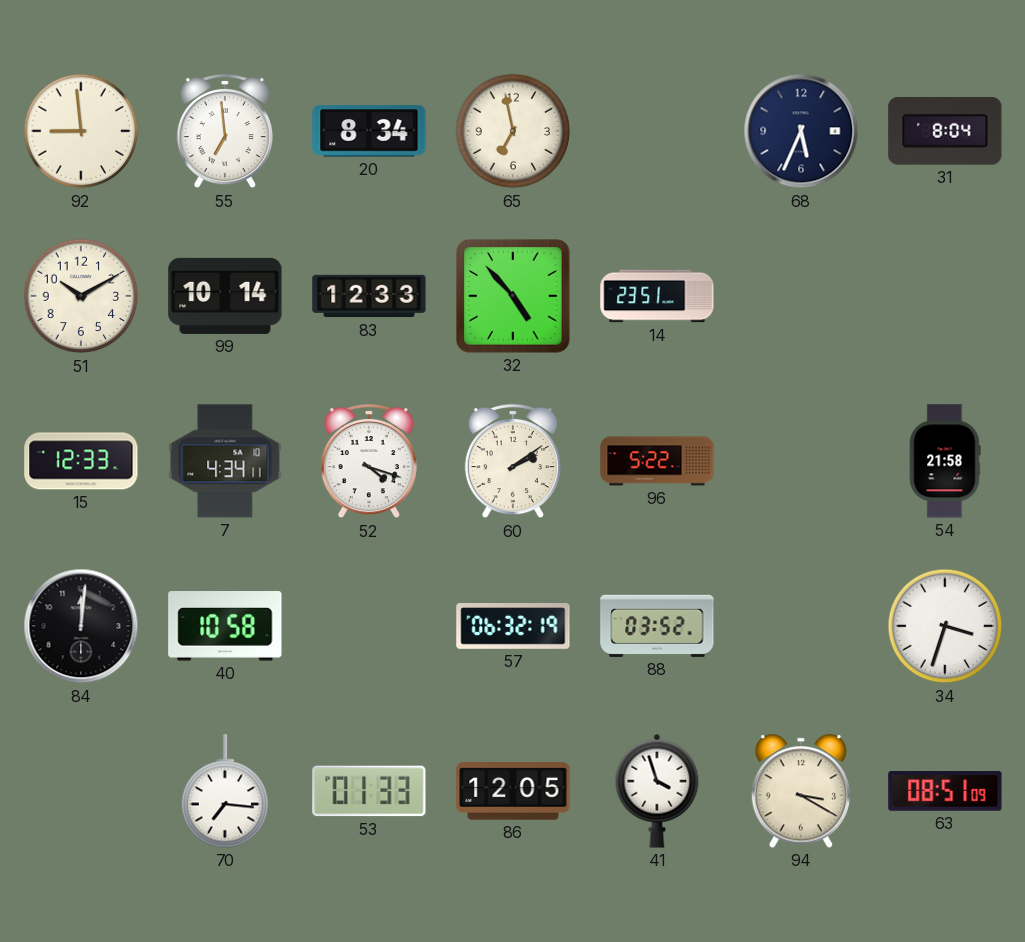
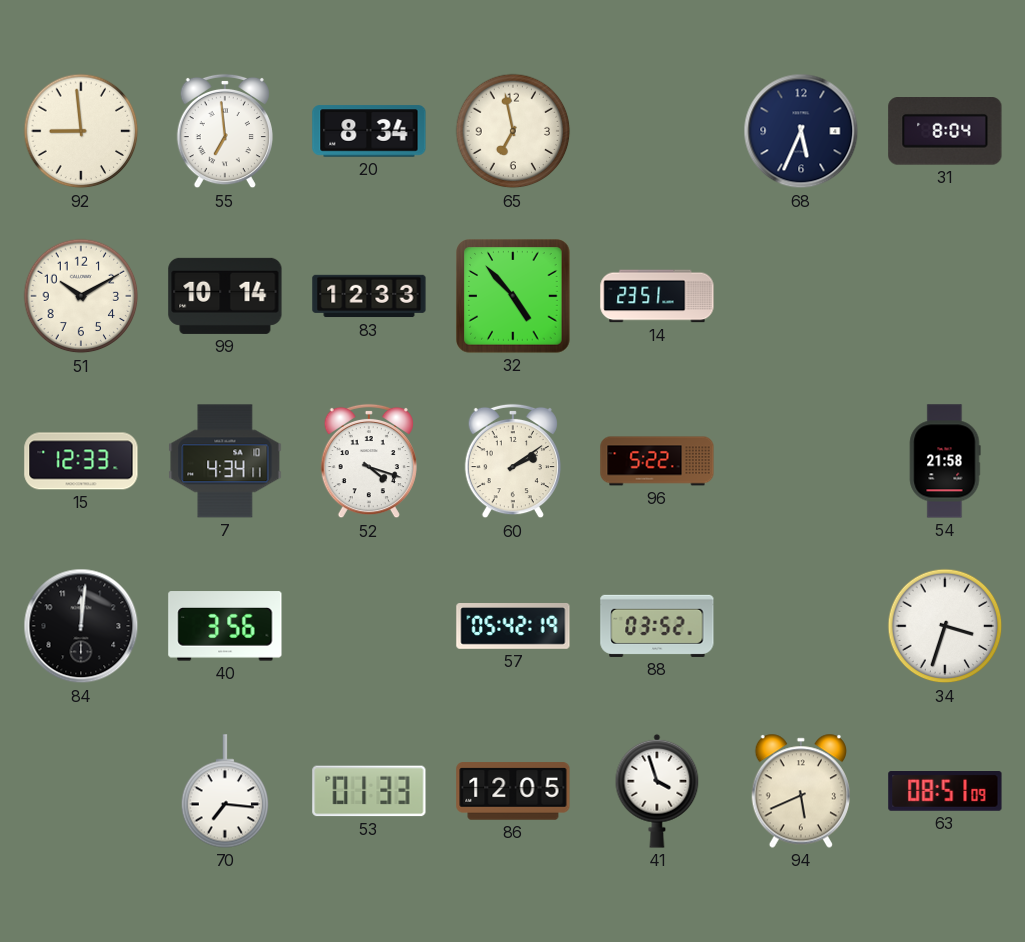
40: 10:58 -> 3:56
57: 06:32 -> 05:42
94: 3:20 -> 5:41
